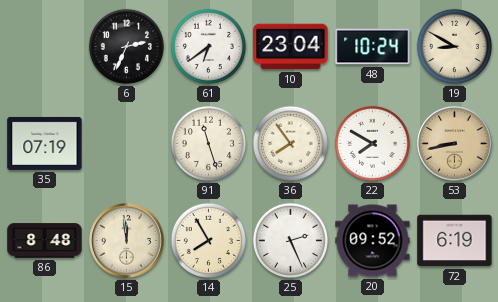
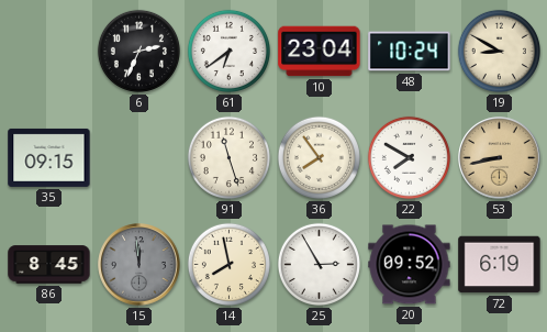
35: 07:19 -> 09:15
86: 8:48 -> 8:45
15 dial: cream -> grey
14: 7:55 -> 7:58
25: 2:26 -> 2:55
